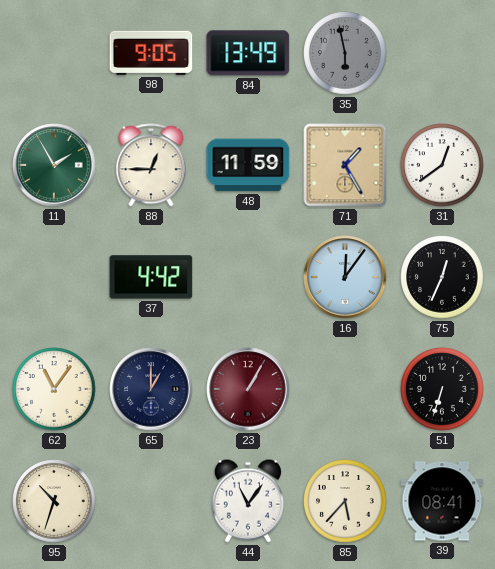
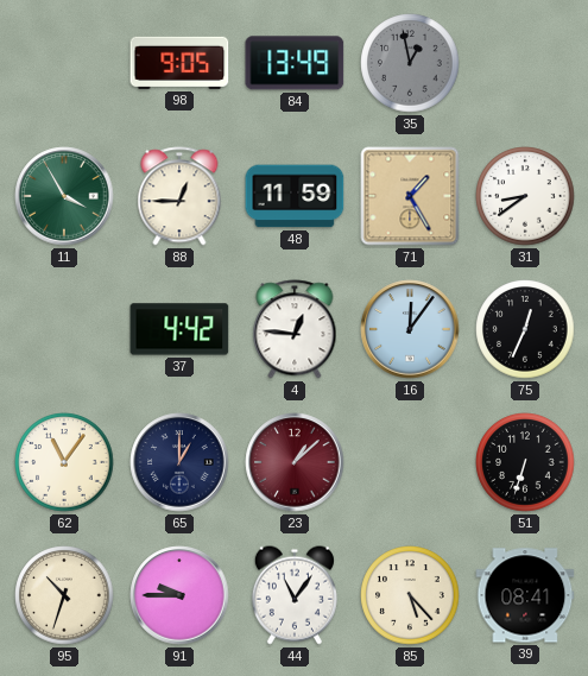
35: 5:58 -> 12:58
11: 1:55 -> 3:55
31: 12:39 -> 8:39
4: none -> 12:46
23: 1:05 -> 1:08
91: none -> 9:45
85: 5:37 -> 5:23
